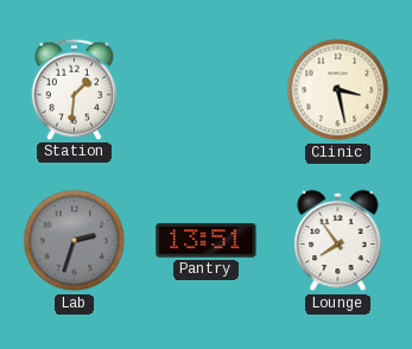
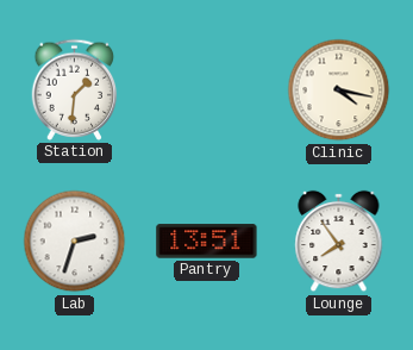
Clinic: 3:28 -> 4:17
Lab dial: grey -> white
